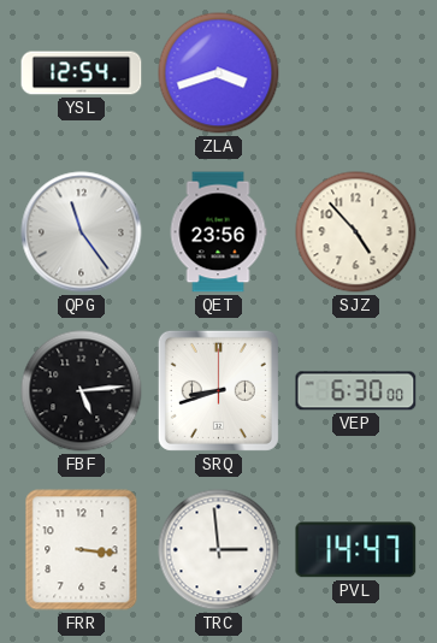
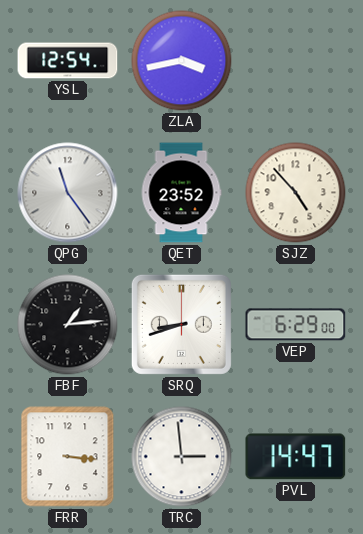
ZLA: 3:42 -> 3:43
QET: 23:56 -> 23:52
FBF: 5:14 -> 1:14
VEP: 6:30 -> 6:29
